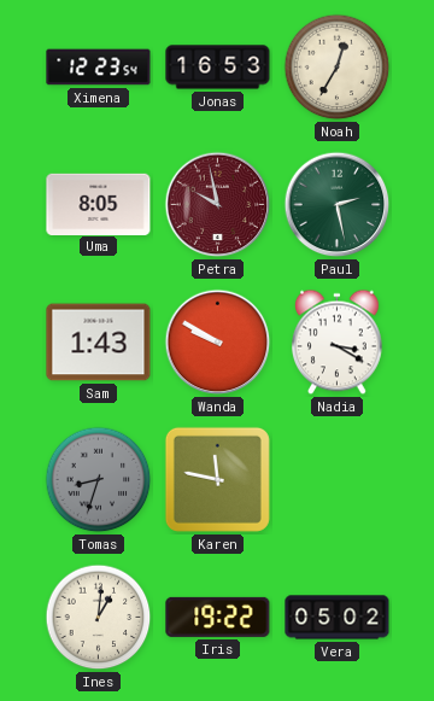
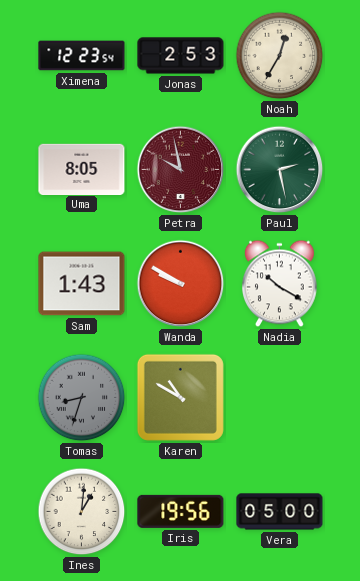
Jonas: 16:53 -> 2:53
Nadia: 3:20 -> 10:20
Karen: 11:47 -> 10:50
Iris: 19:22 -> 19:56
Vera: 05:02 -> 05:00
